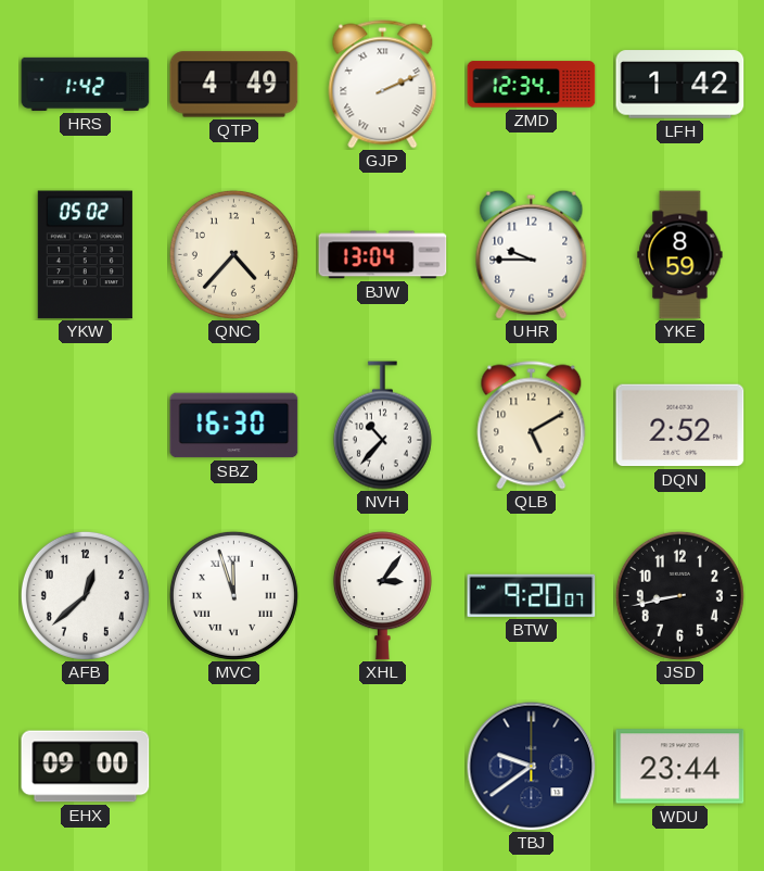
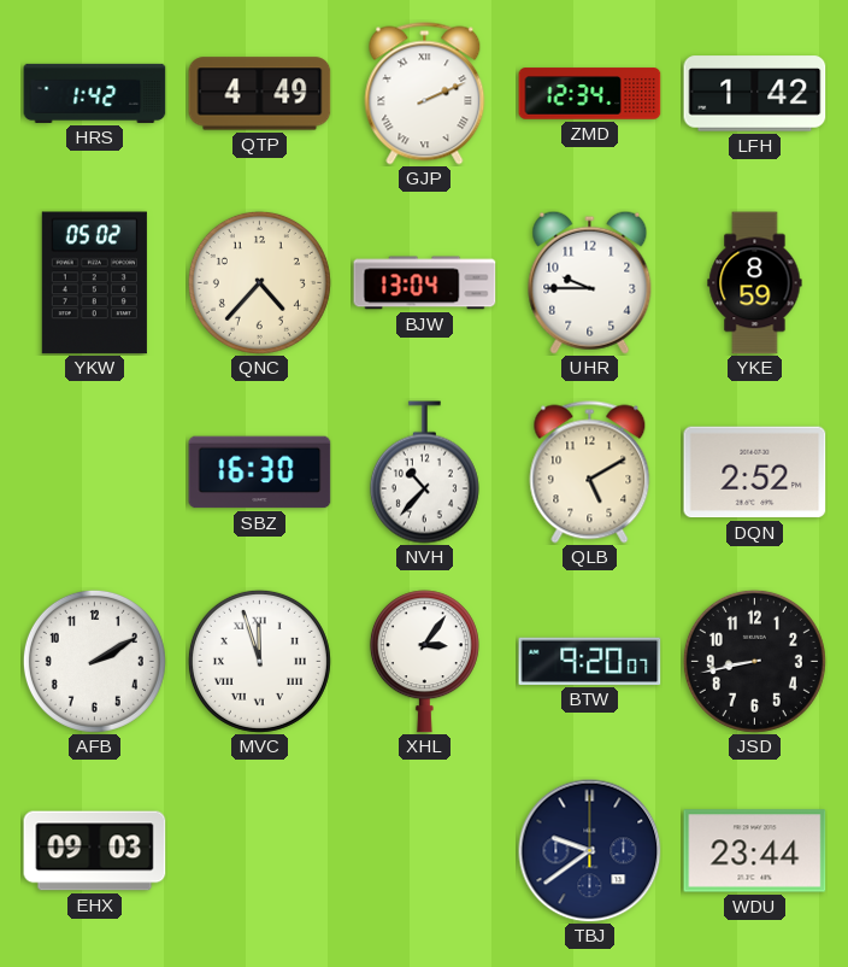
AFB: 12:38 -> 2:10
EHX: 09:00 -> 09:03
